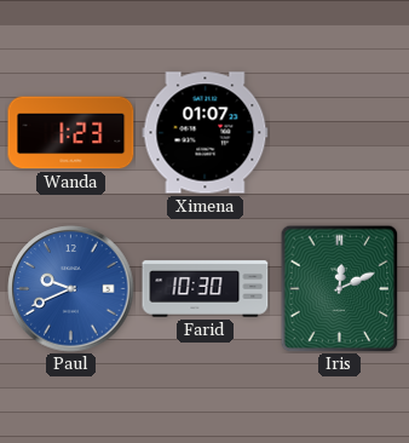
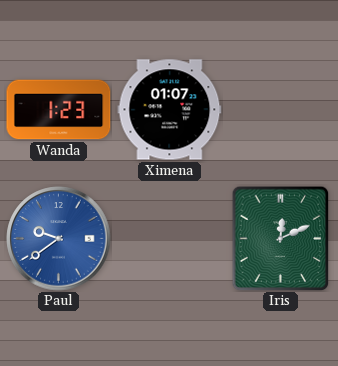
Paul: 9:41 -> 9:39
Farid: 10:30 -> none
